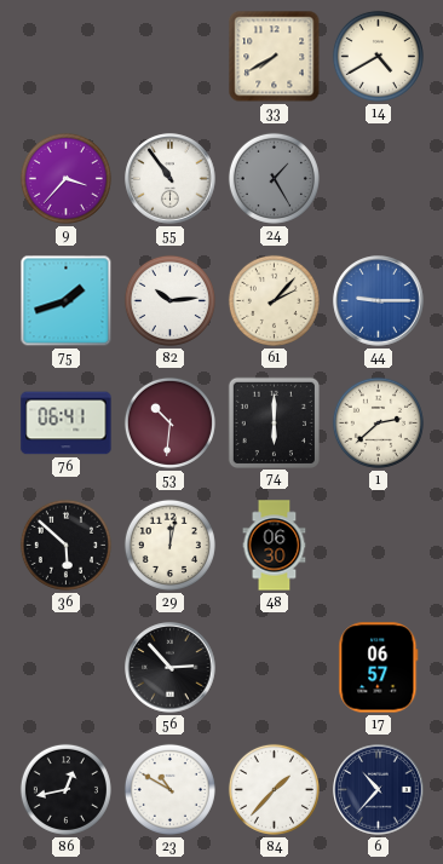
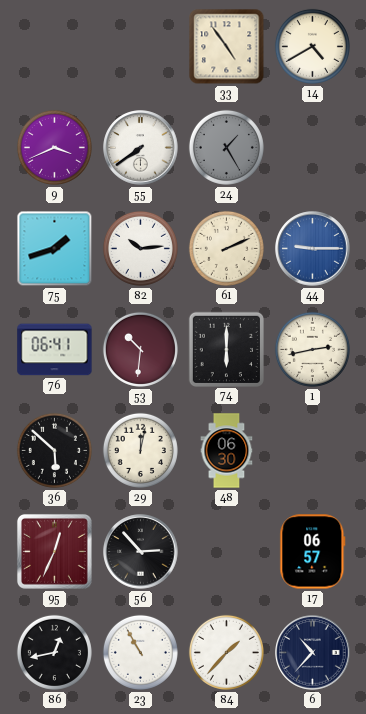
33: 7:40 -> 4:54
9: 3:37 -> 3:41
55: 10:54 -> 7:39
61: 2:07 -> 2:11
1: 2:38 -> 2:43
95: none -> 12:34
23: 10:50 -> 10:55
